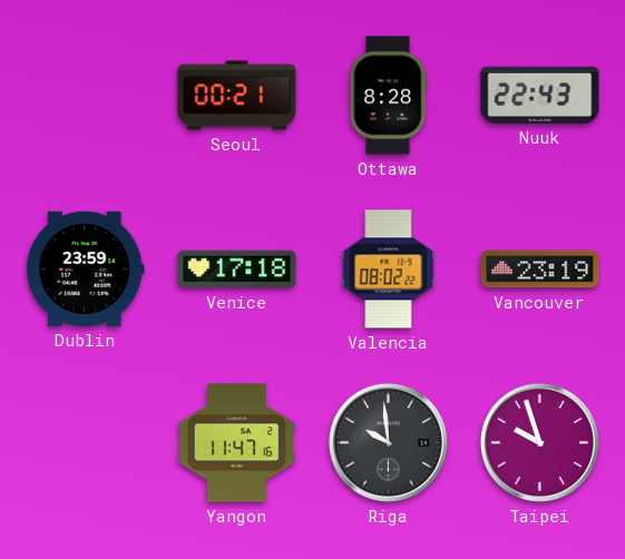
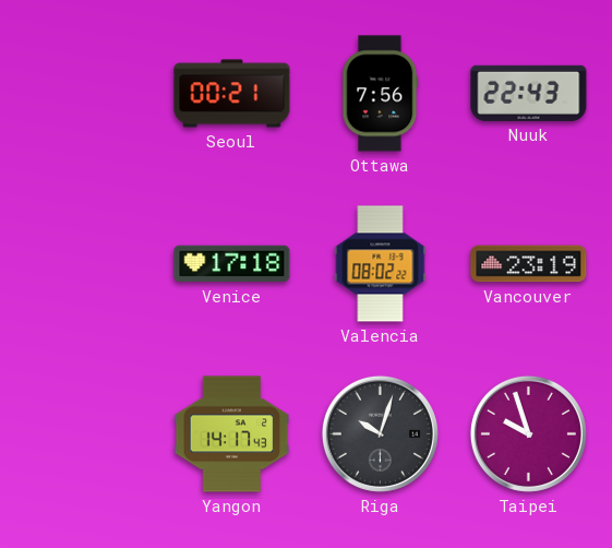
Ottawa: 8:28 -> 7:56
Dublin: 23:59 -> none
Yangon: 11:47 -> 14:17
Riga: 9:59 -> 10:03
